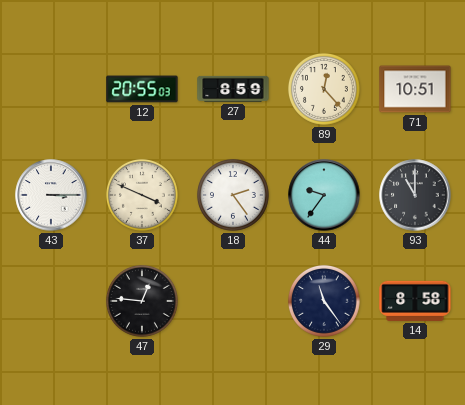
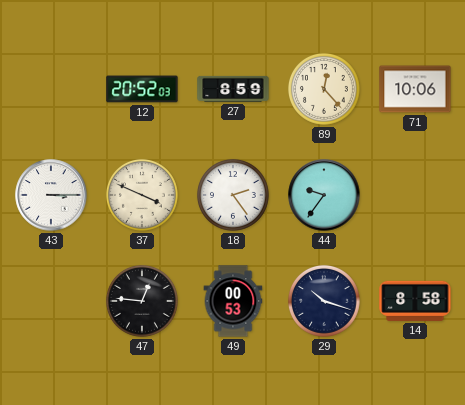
12: 20:55 -> 20:52
71: 10:51 -> 10:06
93: 11:00 -> none
49: none -> 00:53
29: 11:24 -> 10:18
